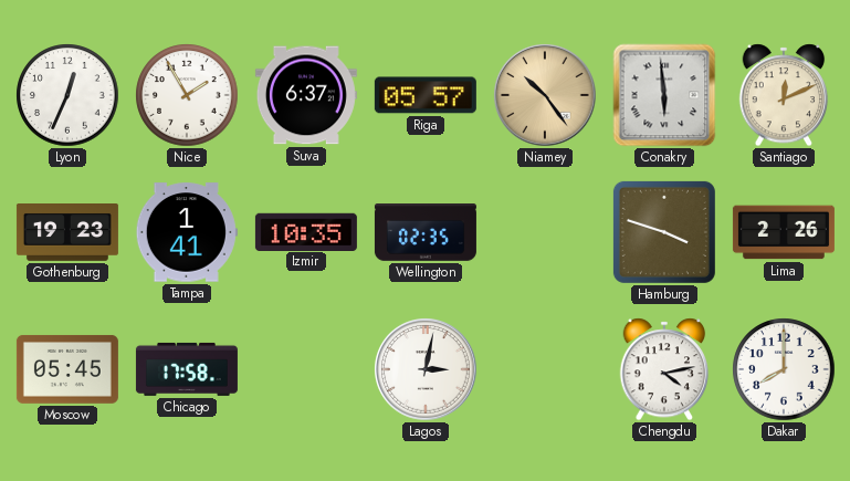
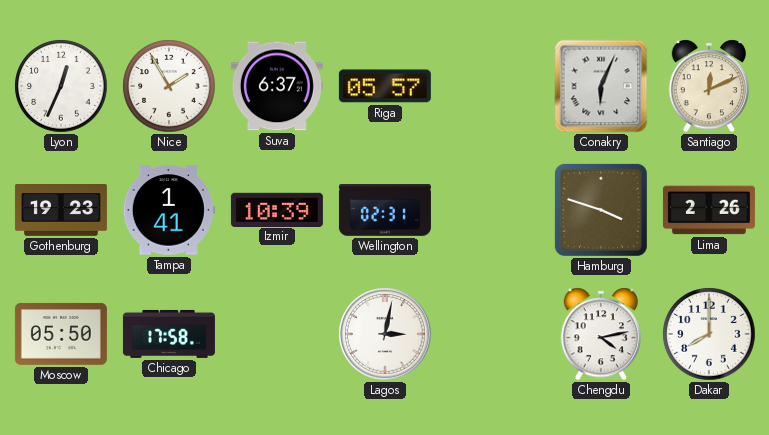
Niamey: 10:24 -> none
Conakry: 5:59 -> 6:04
Izmir: 10:35 -> 10:39
Wellington: 02:35 -> 02:31
Moscow: 05:45 -> 05:50
